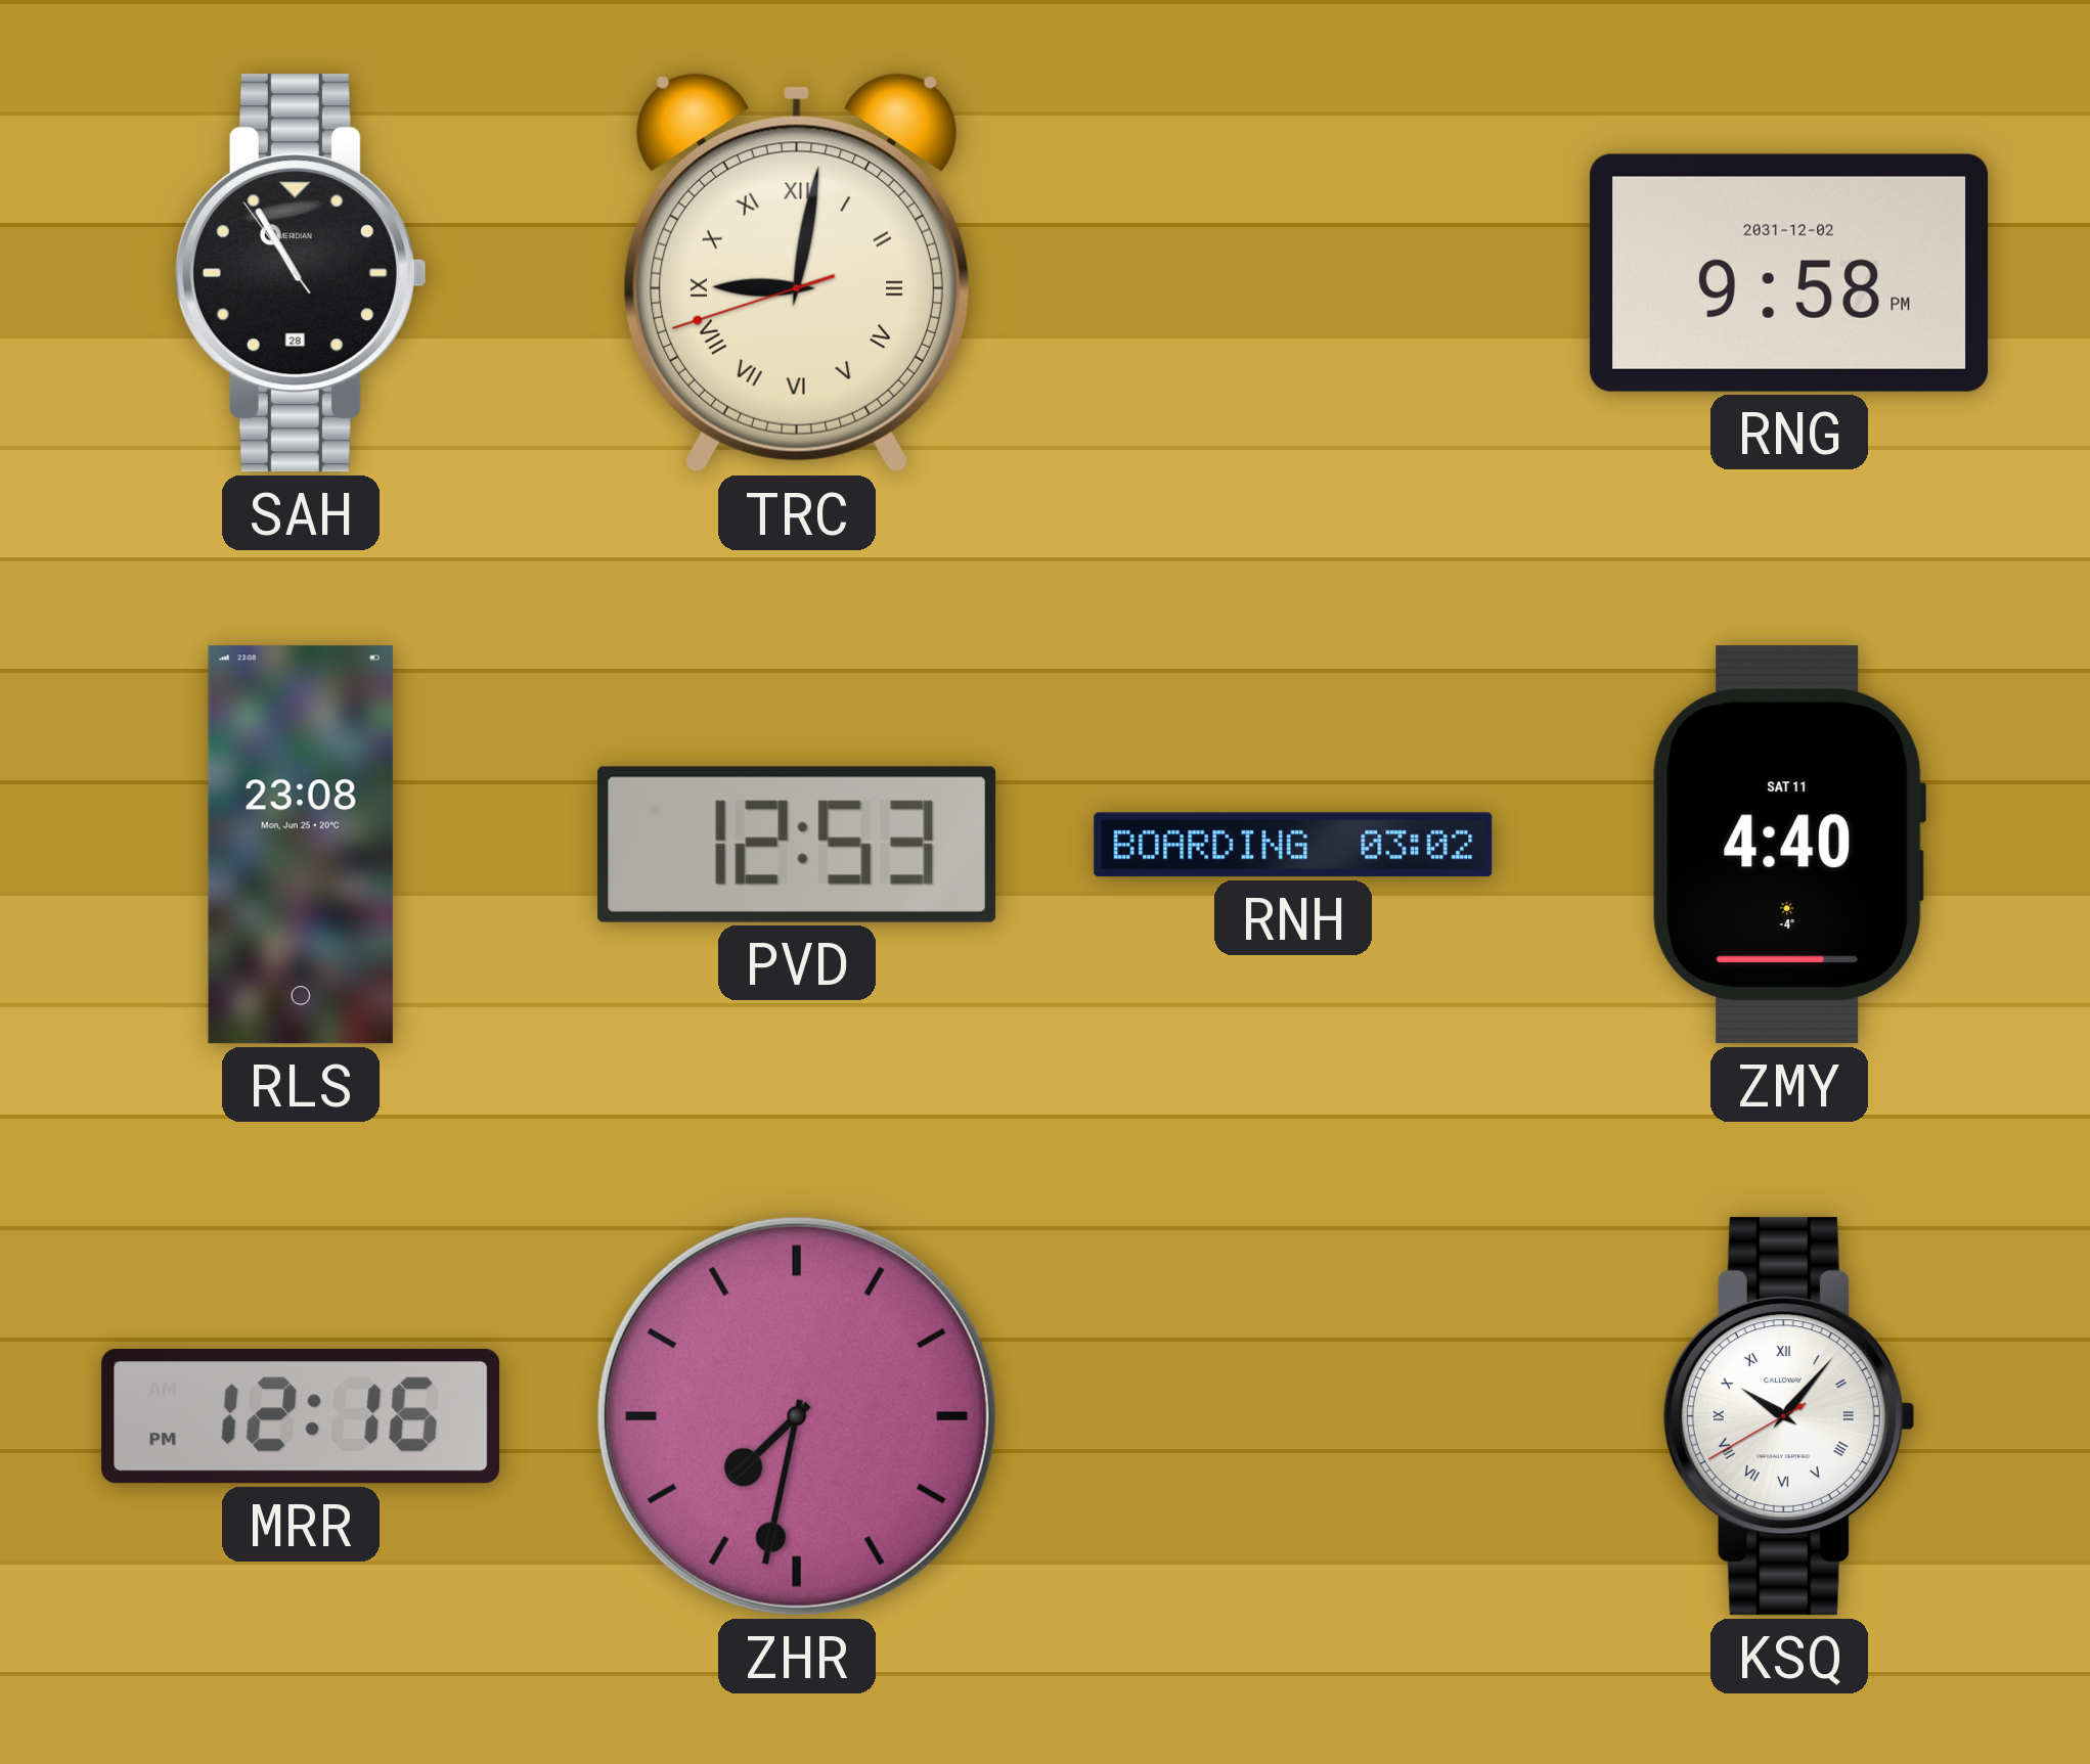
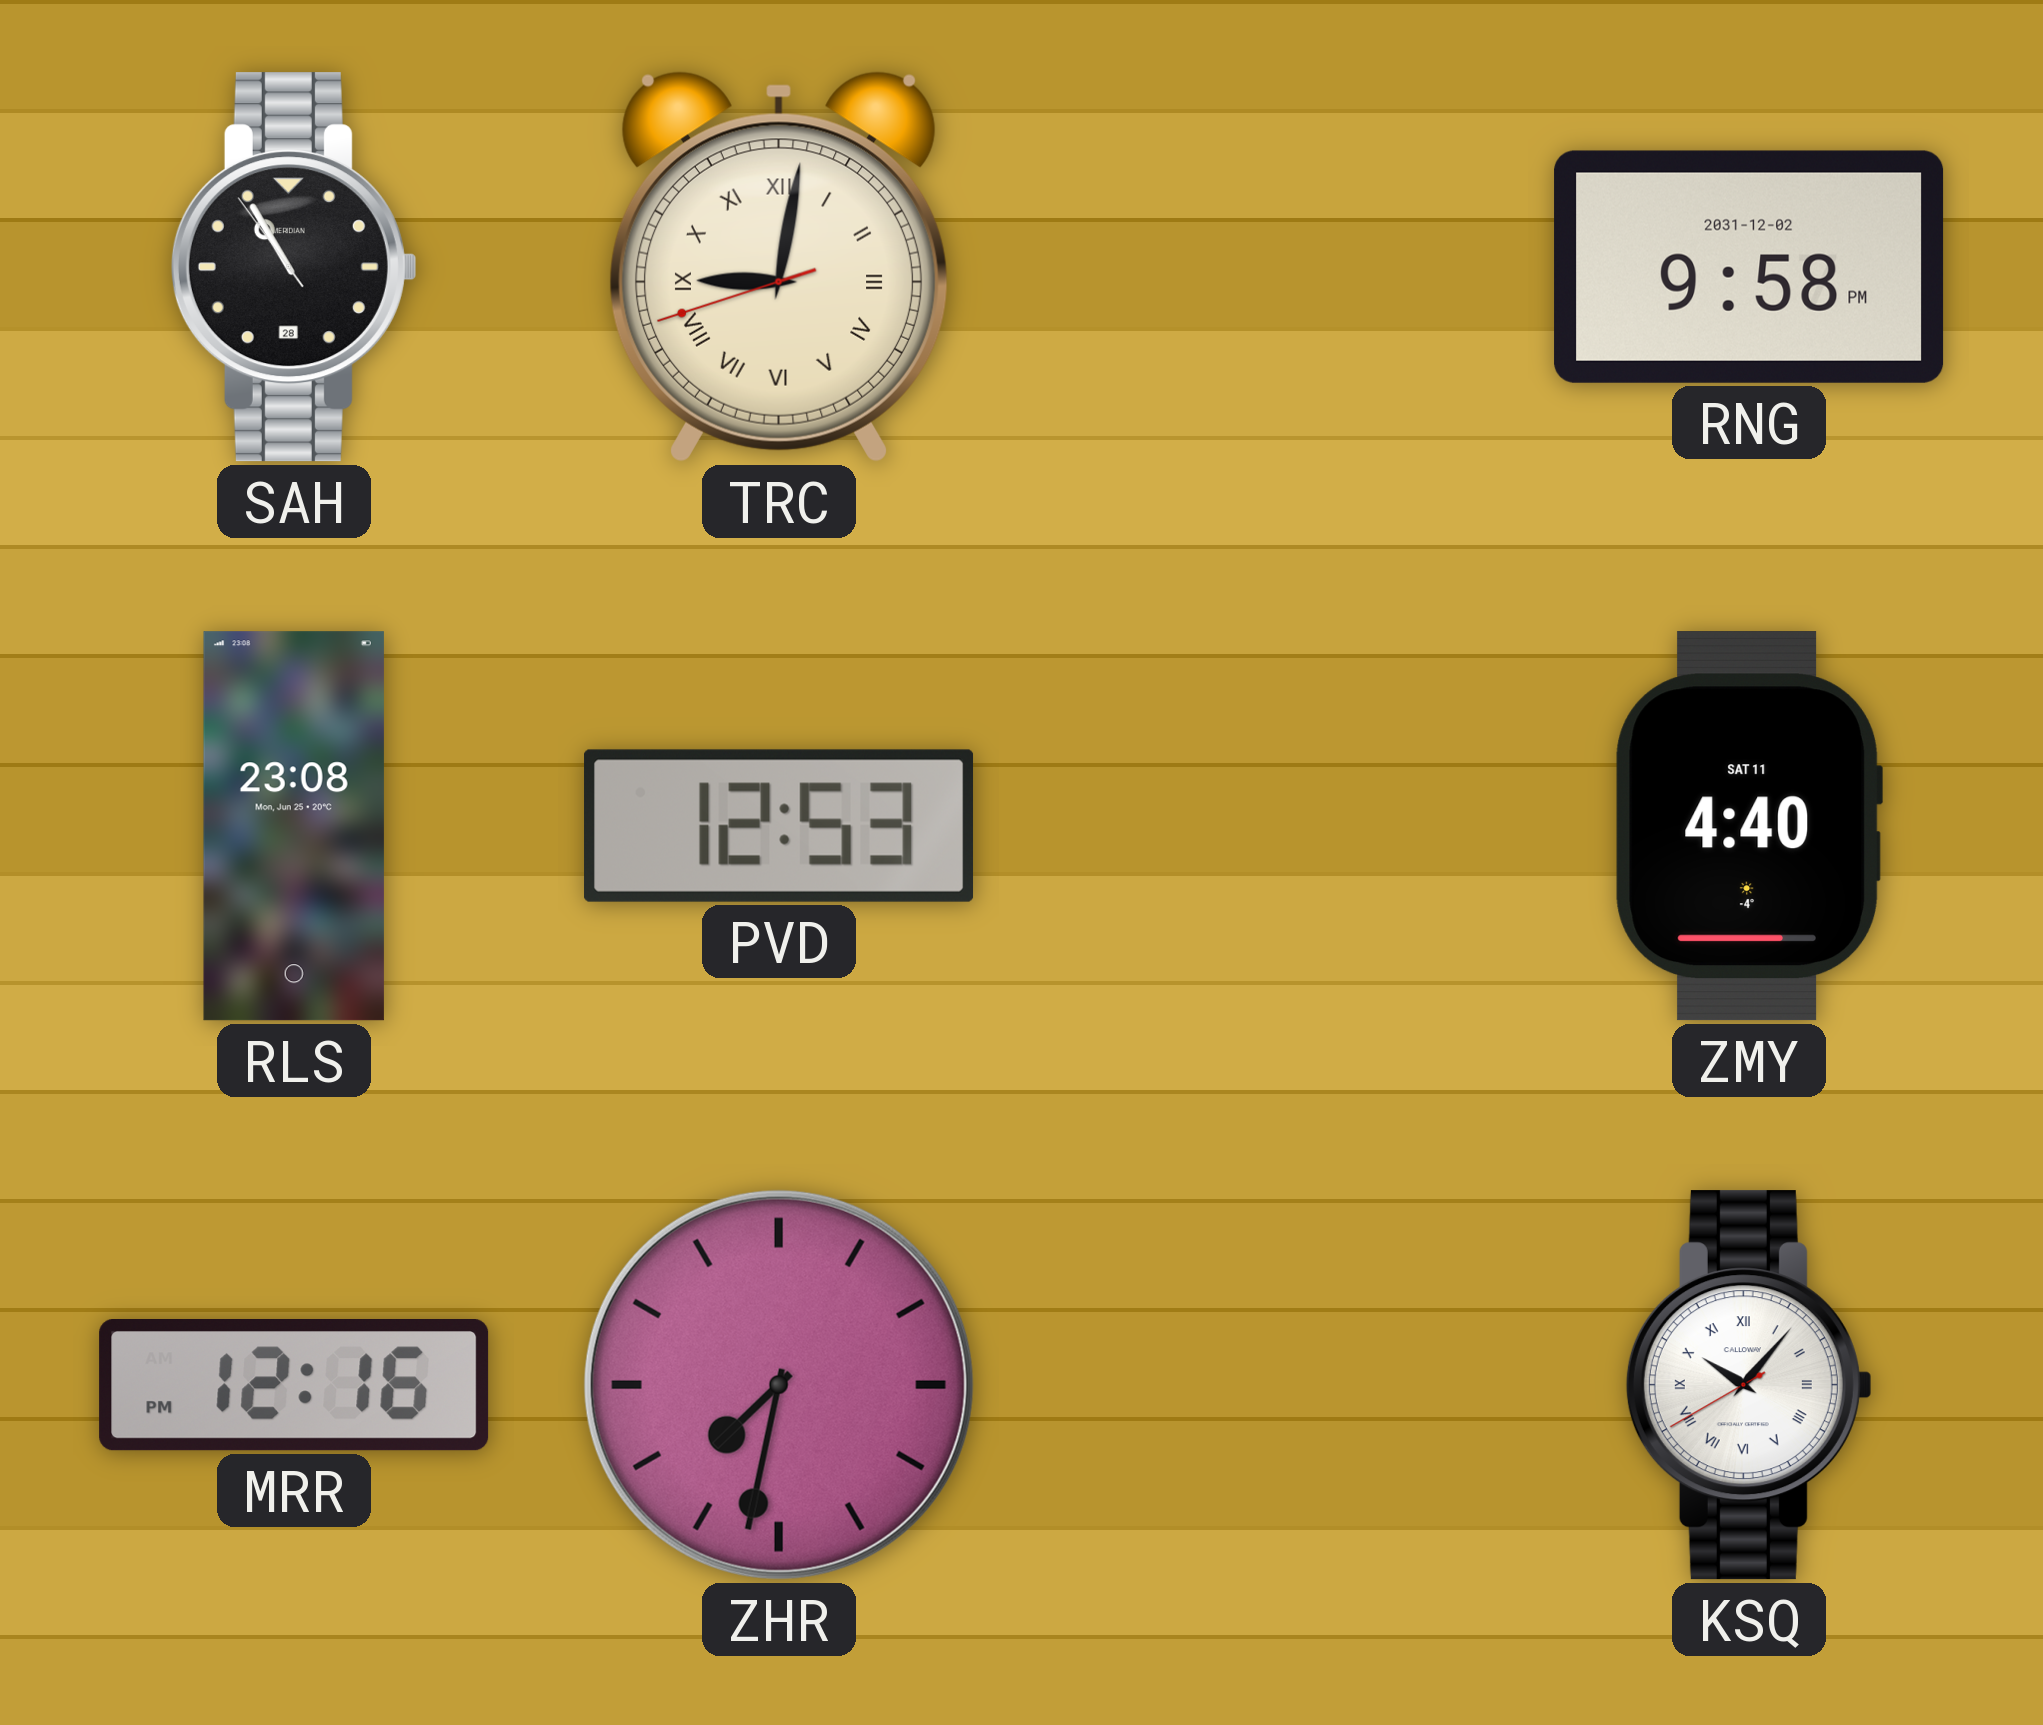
RNH: 03:02 -> none
